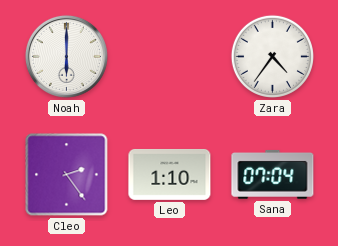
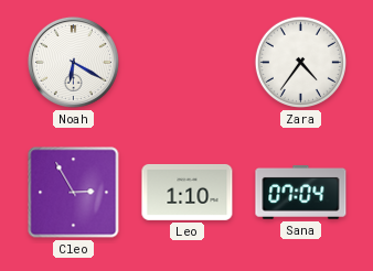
Noah: 6:00 -> 6:20
Cleo: 2:24 -> 2:55
